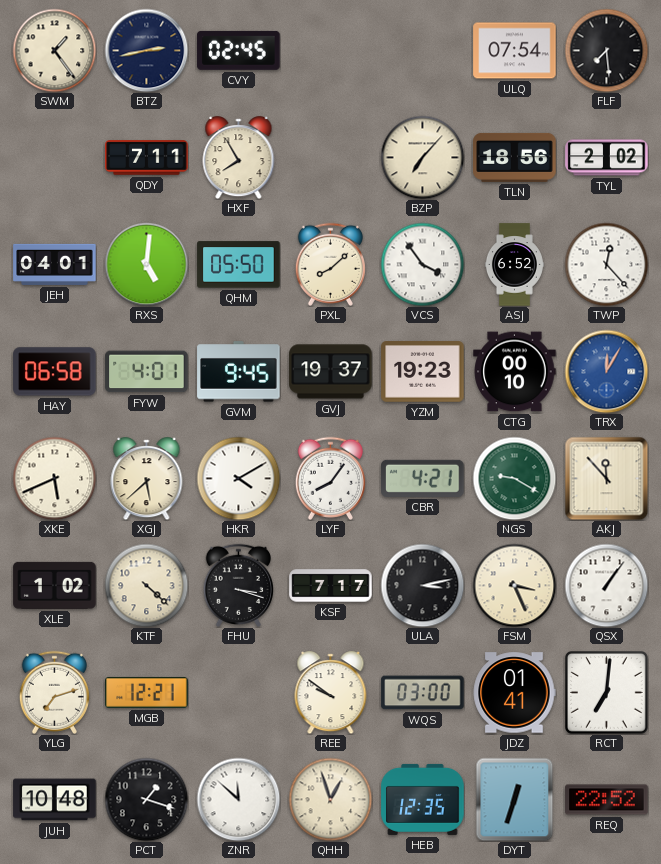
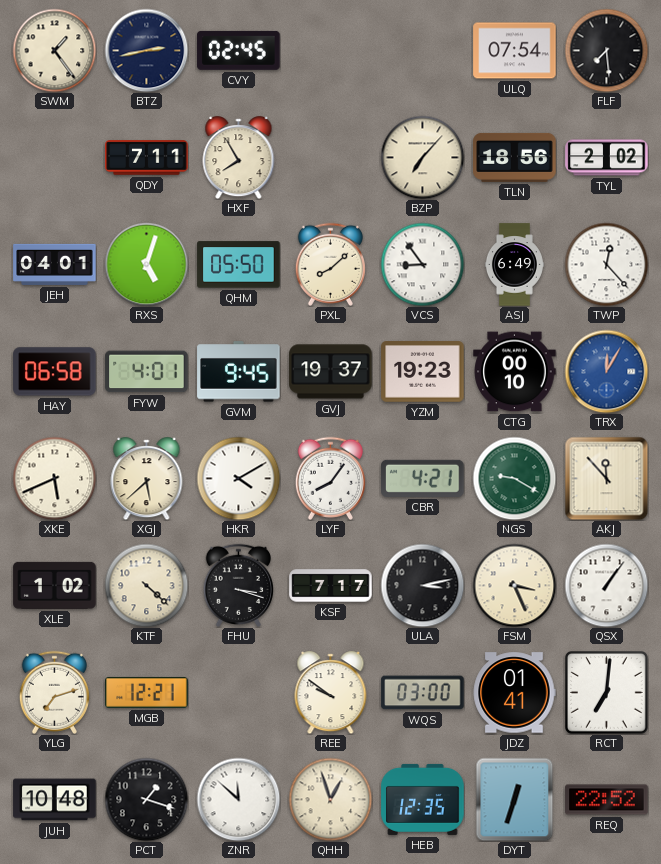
RXS: 5:01 -> 5:03
VCS: 3:54 -> 8:54
ASJ: 6:52 -> 6:49
